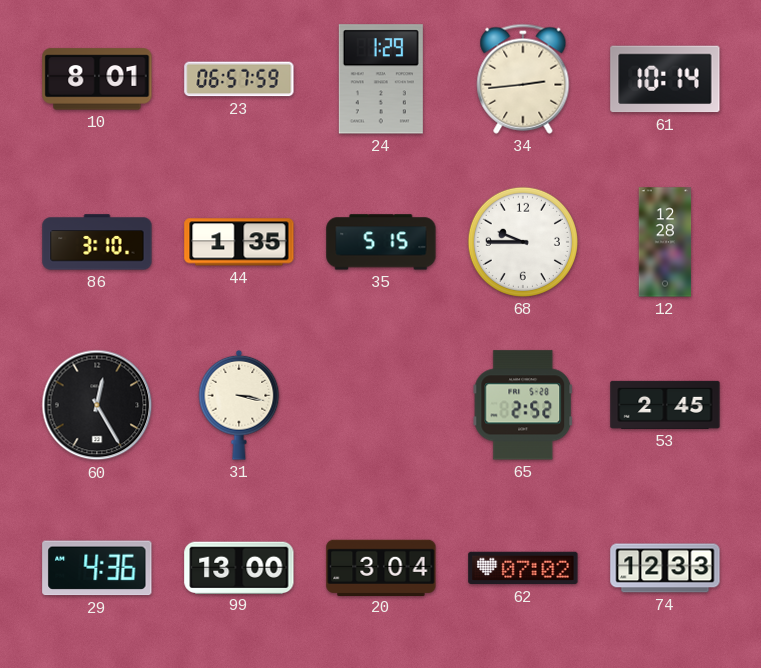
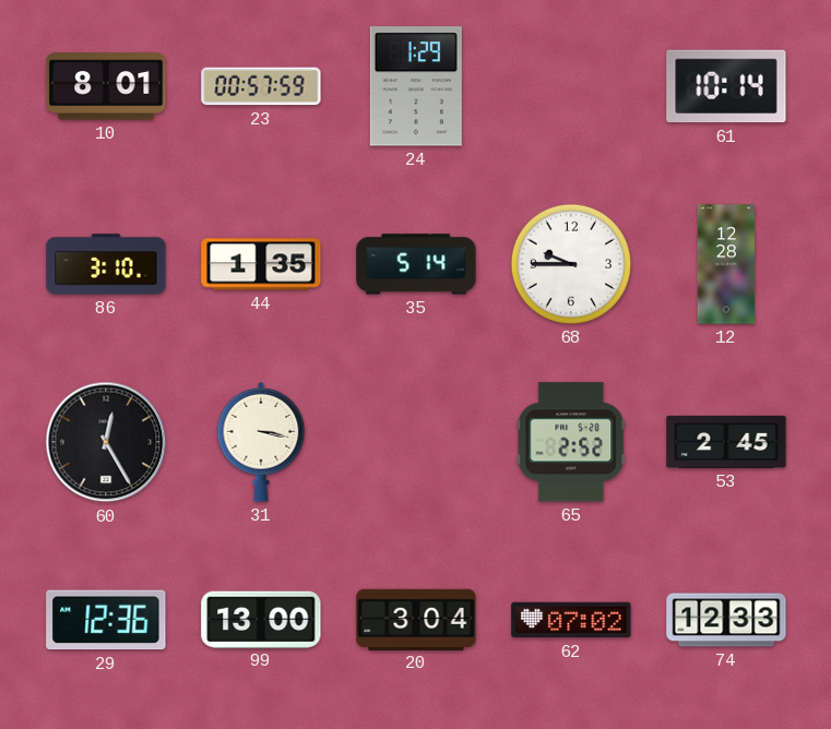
23: 06:57 -> 00:57
34: 2:44 -> none
35: 5:15 -> 5:14
29: 4:36 -> 12:36
